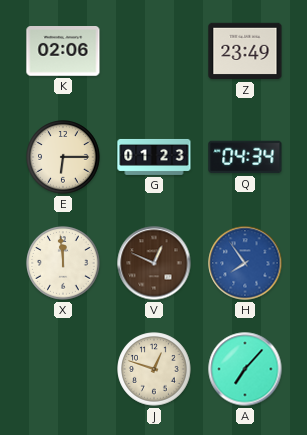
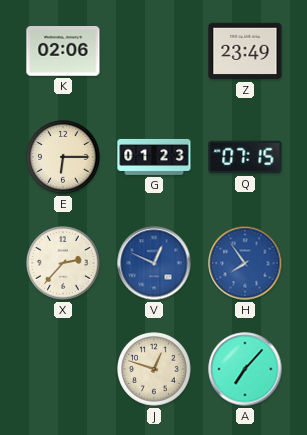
Q: 04:34 -> 07:15
X: 11:59 -> 2:37
V dial: brown -> blue
